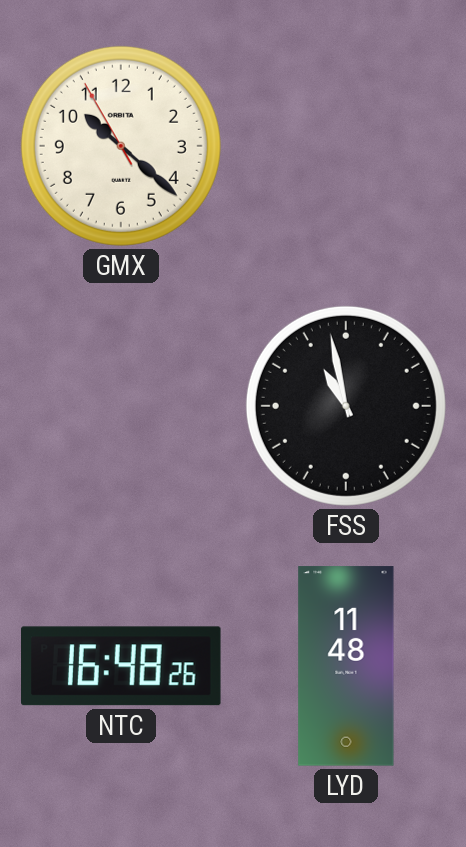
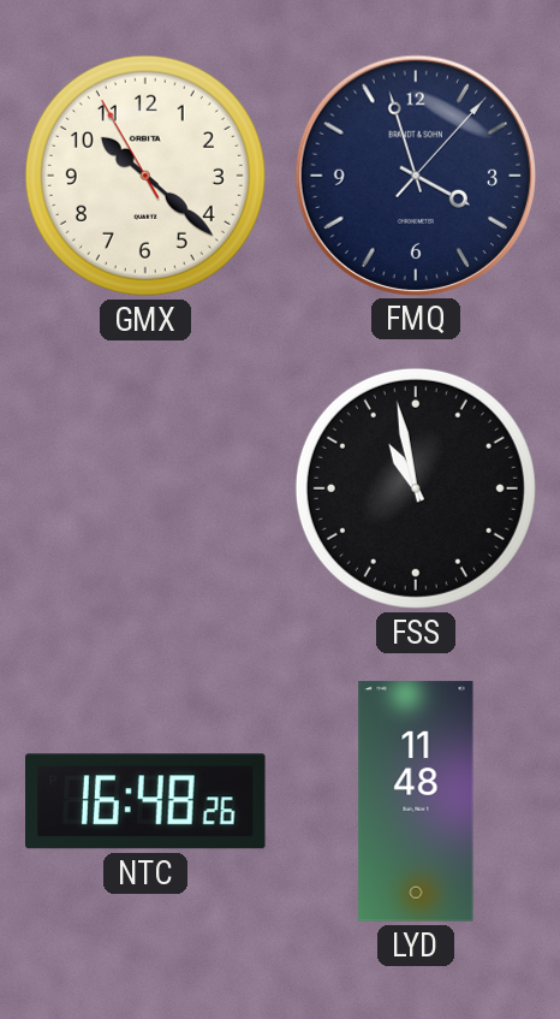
FMQ: none -> 3:57
